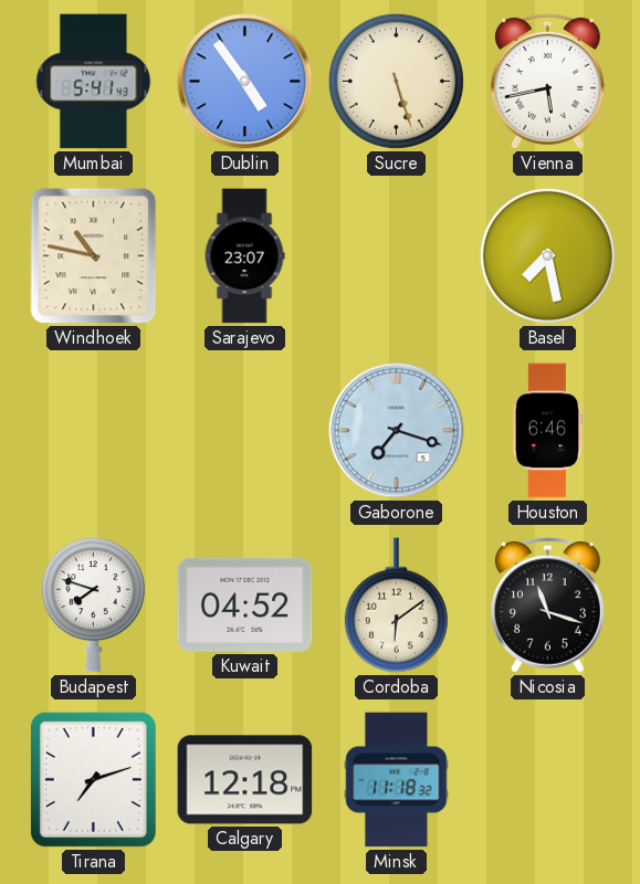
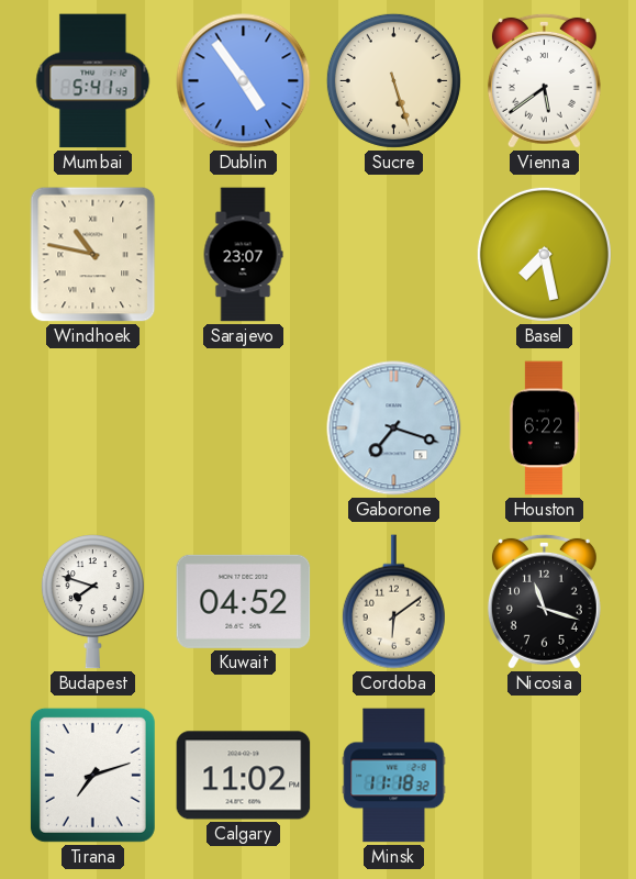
Vienna: 5:43 -> 5:39
Houston: 6:46 -> 6:22
Calgary: 12:18 -> 11:02
